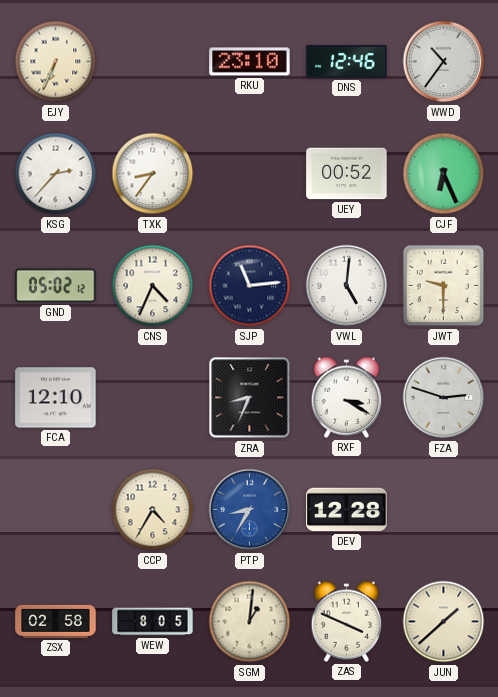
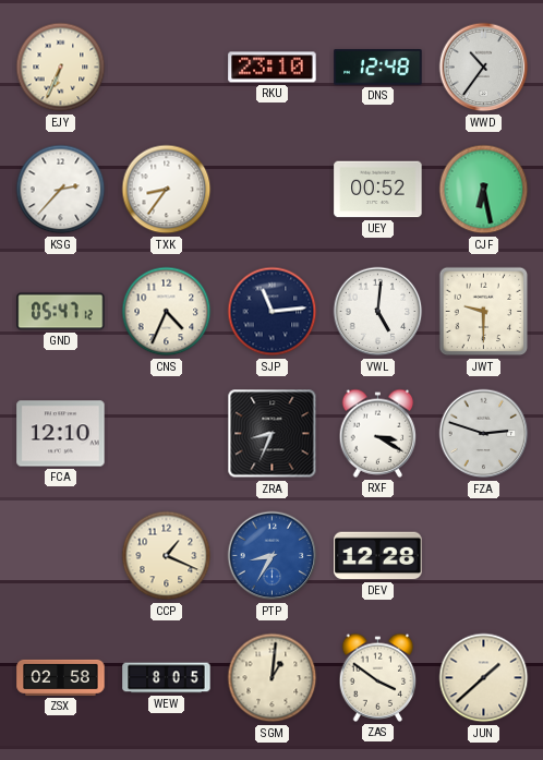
DNS: 12:46 -> 12:48
CJF: 6:26 -> 6:28
GND: 05:02 -> 05:47
CCP: 4:35 -> 1:19
ZAS: 3:49 -> 3:51
